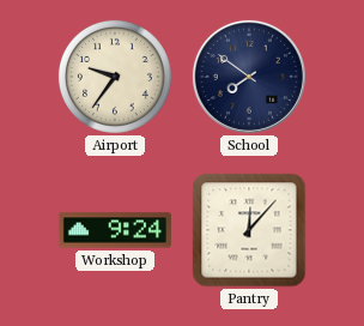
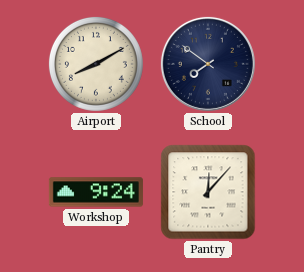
Airport: 9:36 -> 8:10
